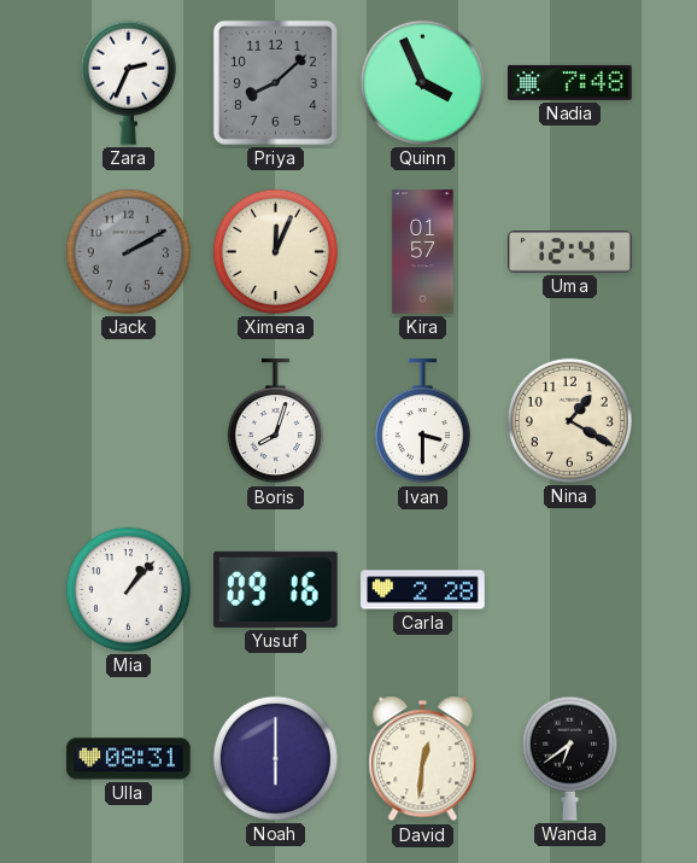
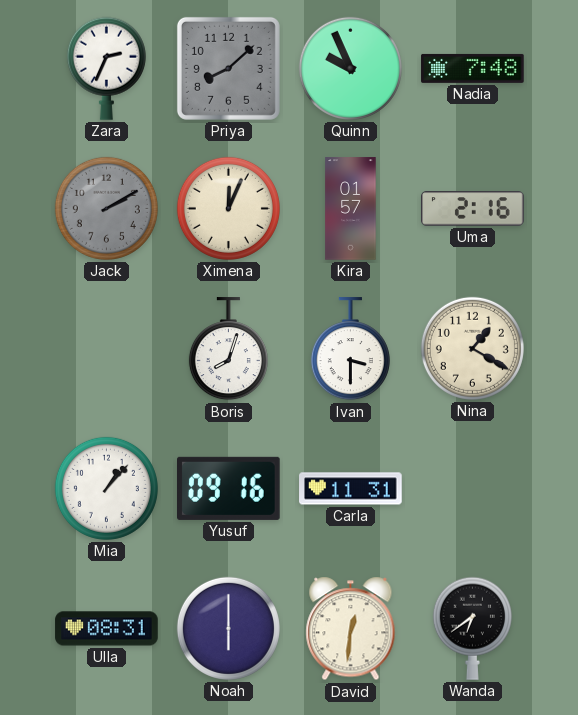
Quinn: 3:56 -> 9:56
Uma: 12:41 -> 2:16
Carla: 2:28 -> 11:31
